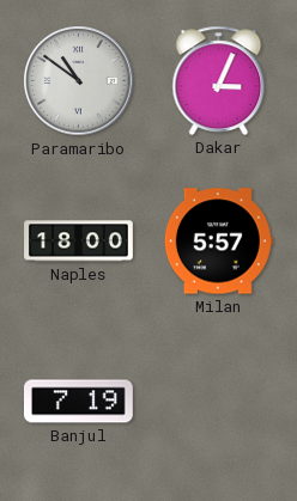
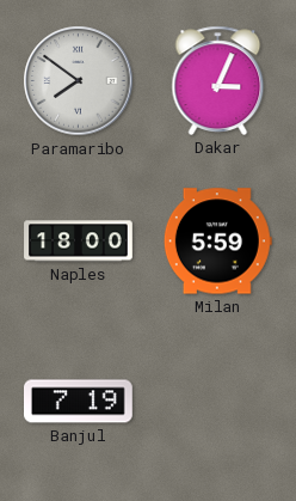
Paramaribo: 10:51 -> 7:51
Milan: 5:57 -> 5:59
